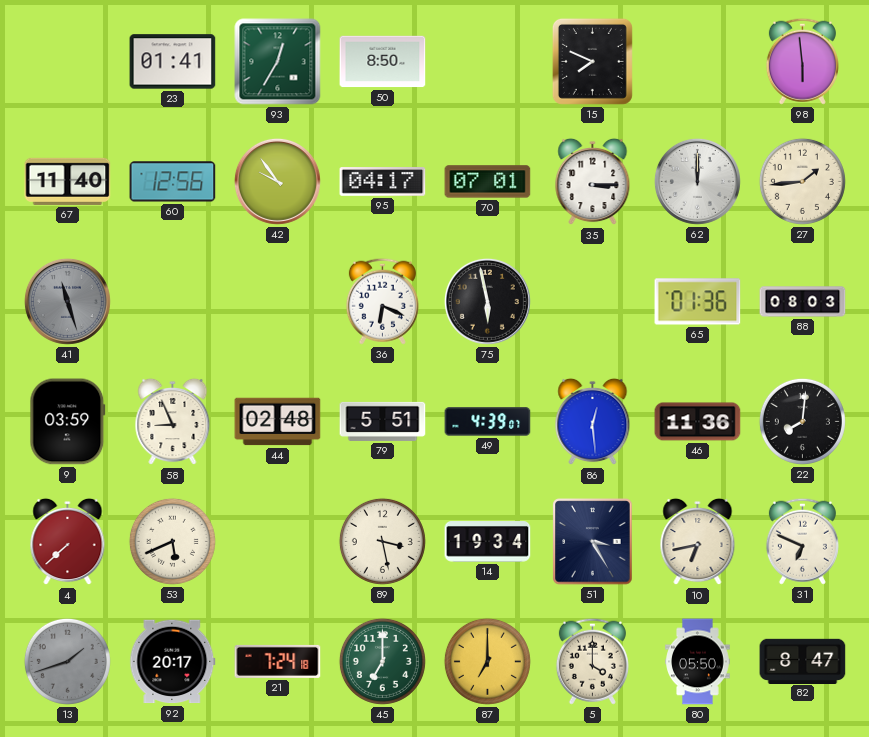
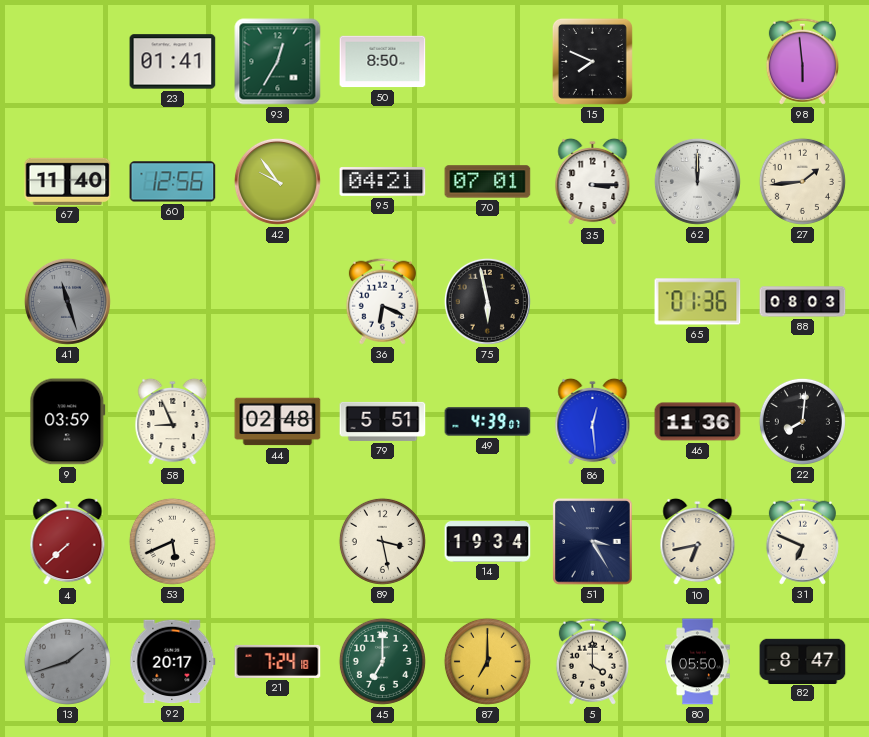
95: 04:17 -> 04:21
